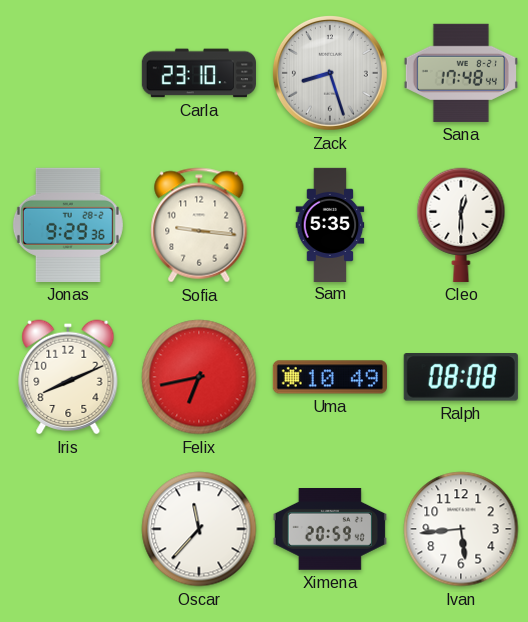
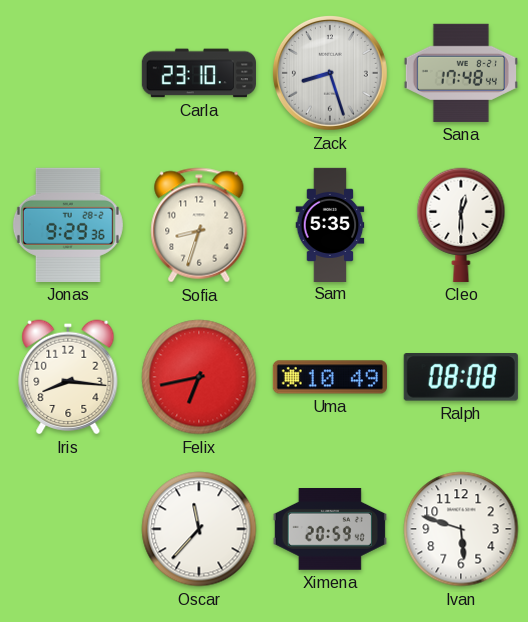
Sofia: 9:16 -> 8:33
Iris: 8:11 -> 8:16
Ivan: 5:44 -> 5:48
